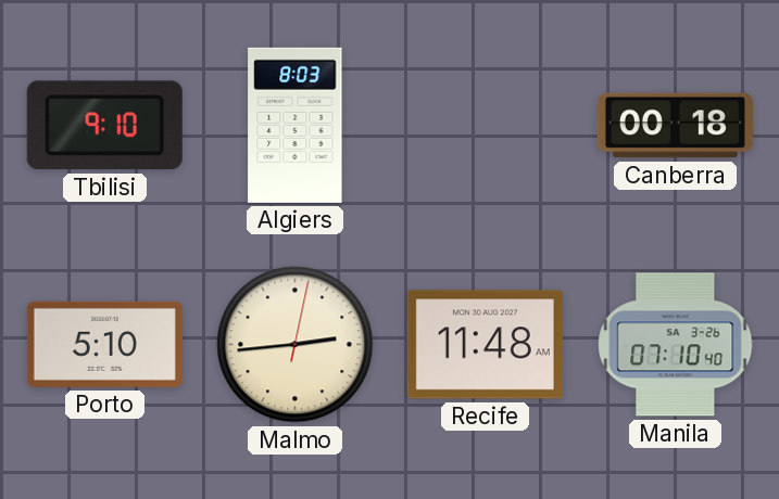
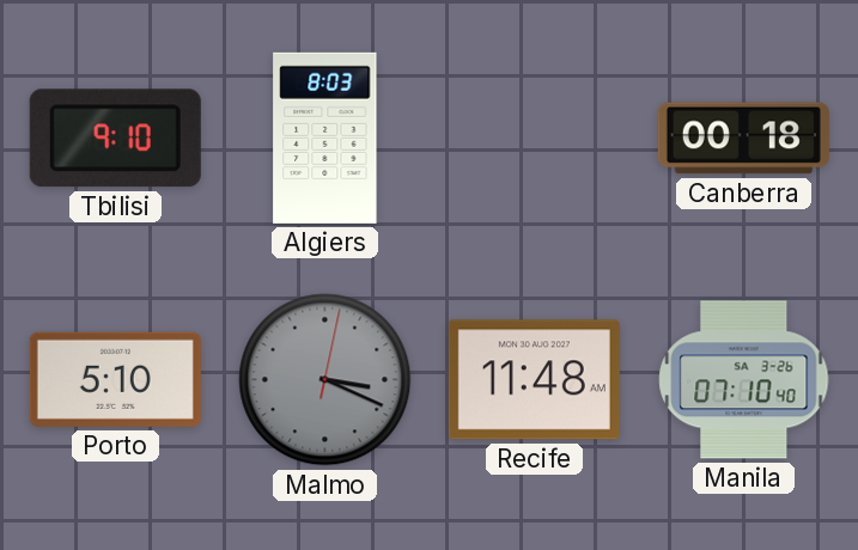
Malmo: 2:44 -> 3:19
Malmo dial: cream -> grey
